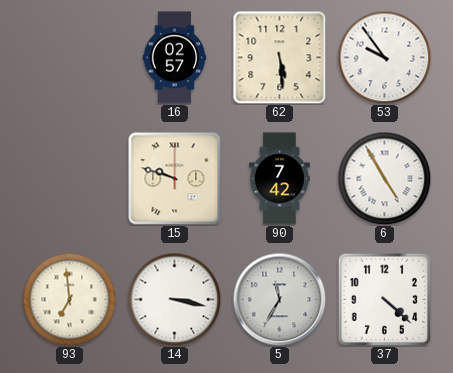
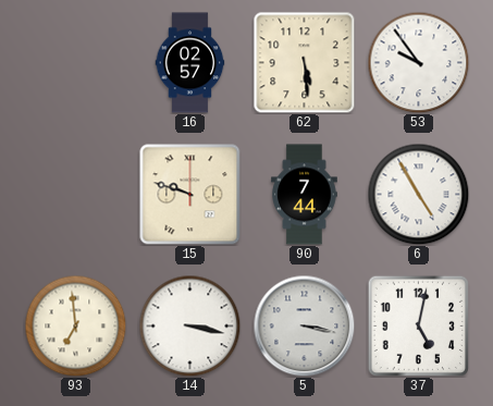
90: 7:42 -> 7:44
5: 11:35 -> 3:17
37: 4:22 -> 5:02
